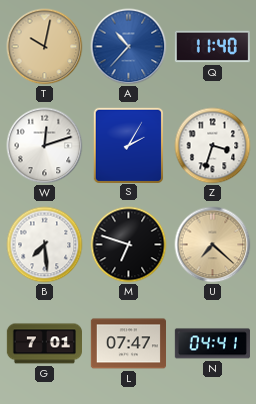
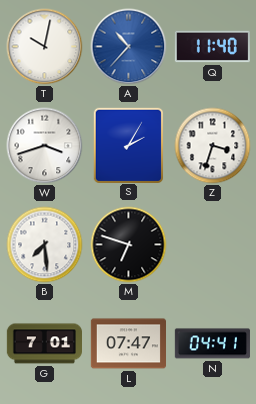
T dial: champagne -> white
W: 12:12 -> 3:42
U: 7:22 -> none
